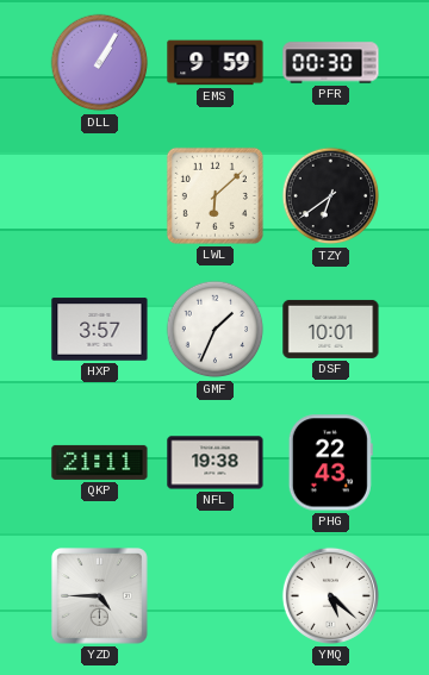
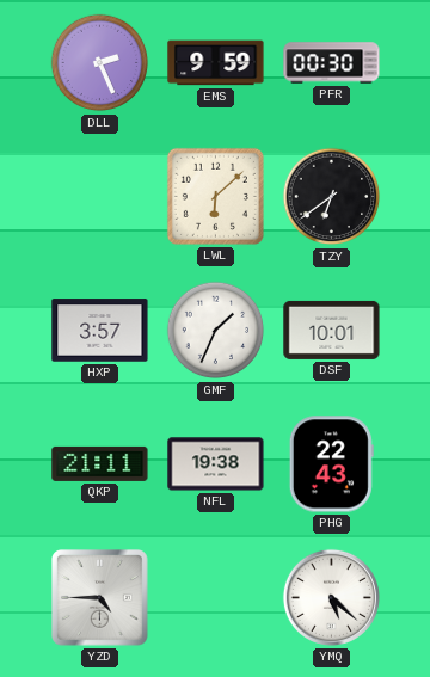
DLL: 1:05 -> 2:26
